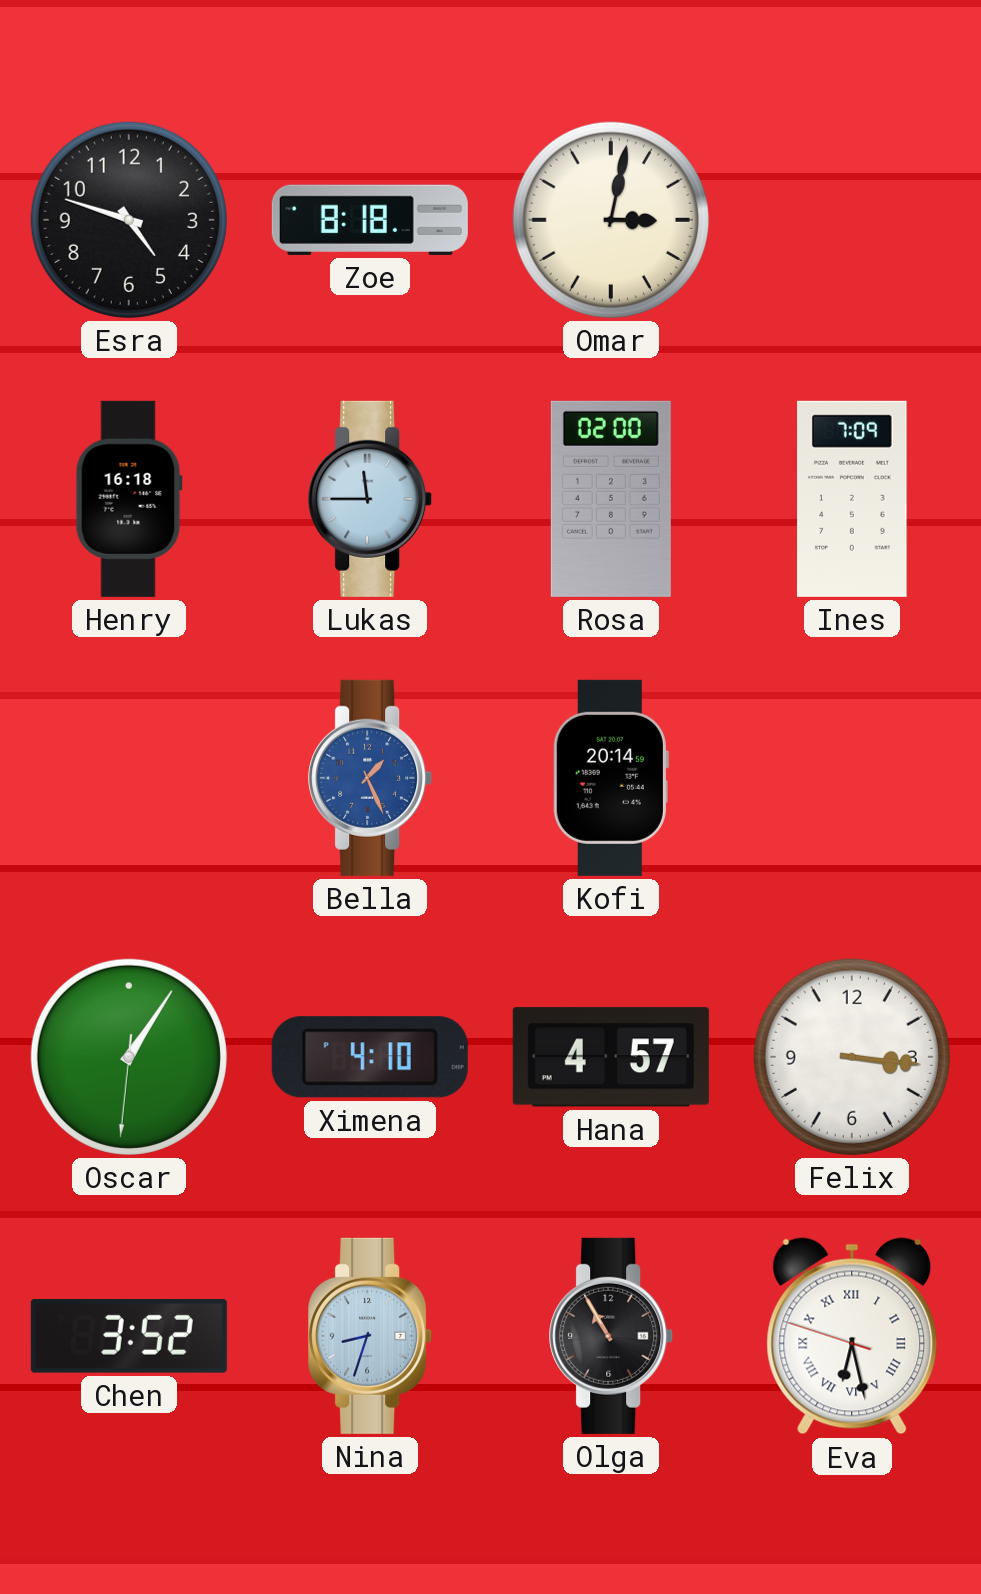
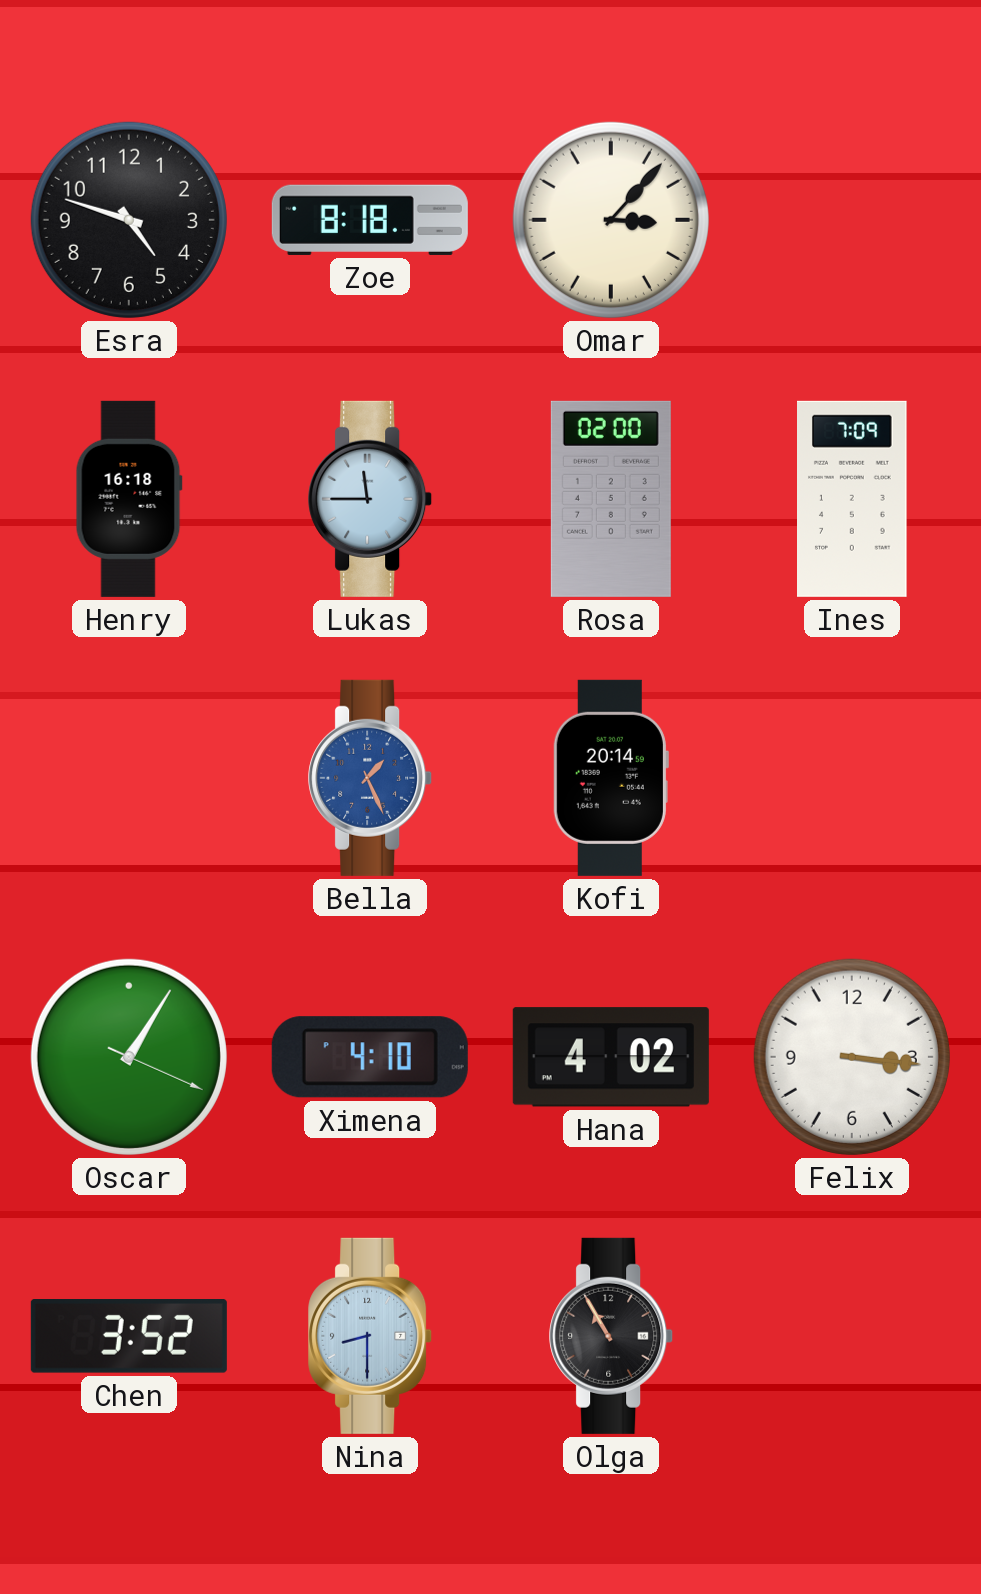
Omar: 3:02 -> 3:07
Oscar: 1:05:31 -> 1:05:19
Hana: 4:57 -> 4:02
Nina: 8:33 -> 8:30
Eva: 6:27 -> none
